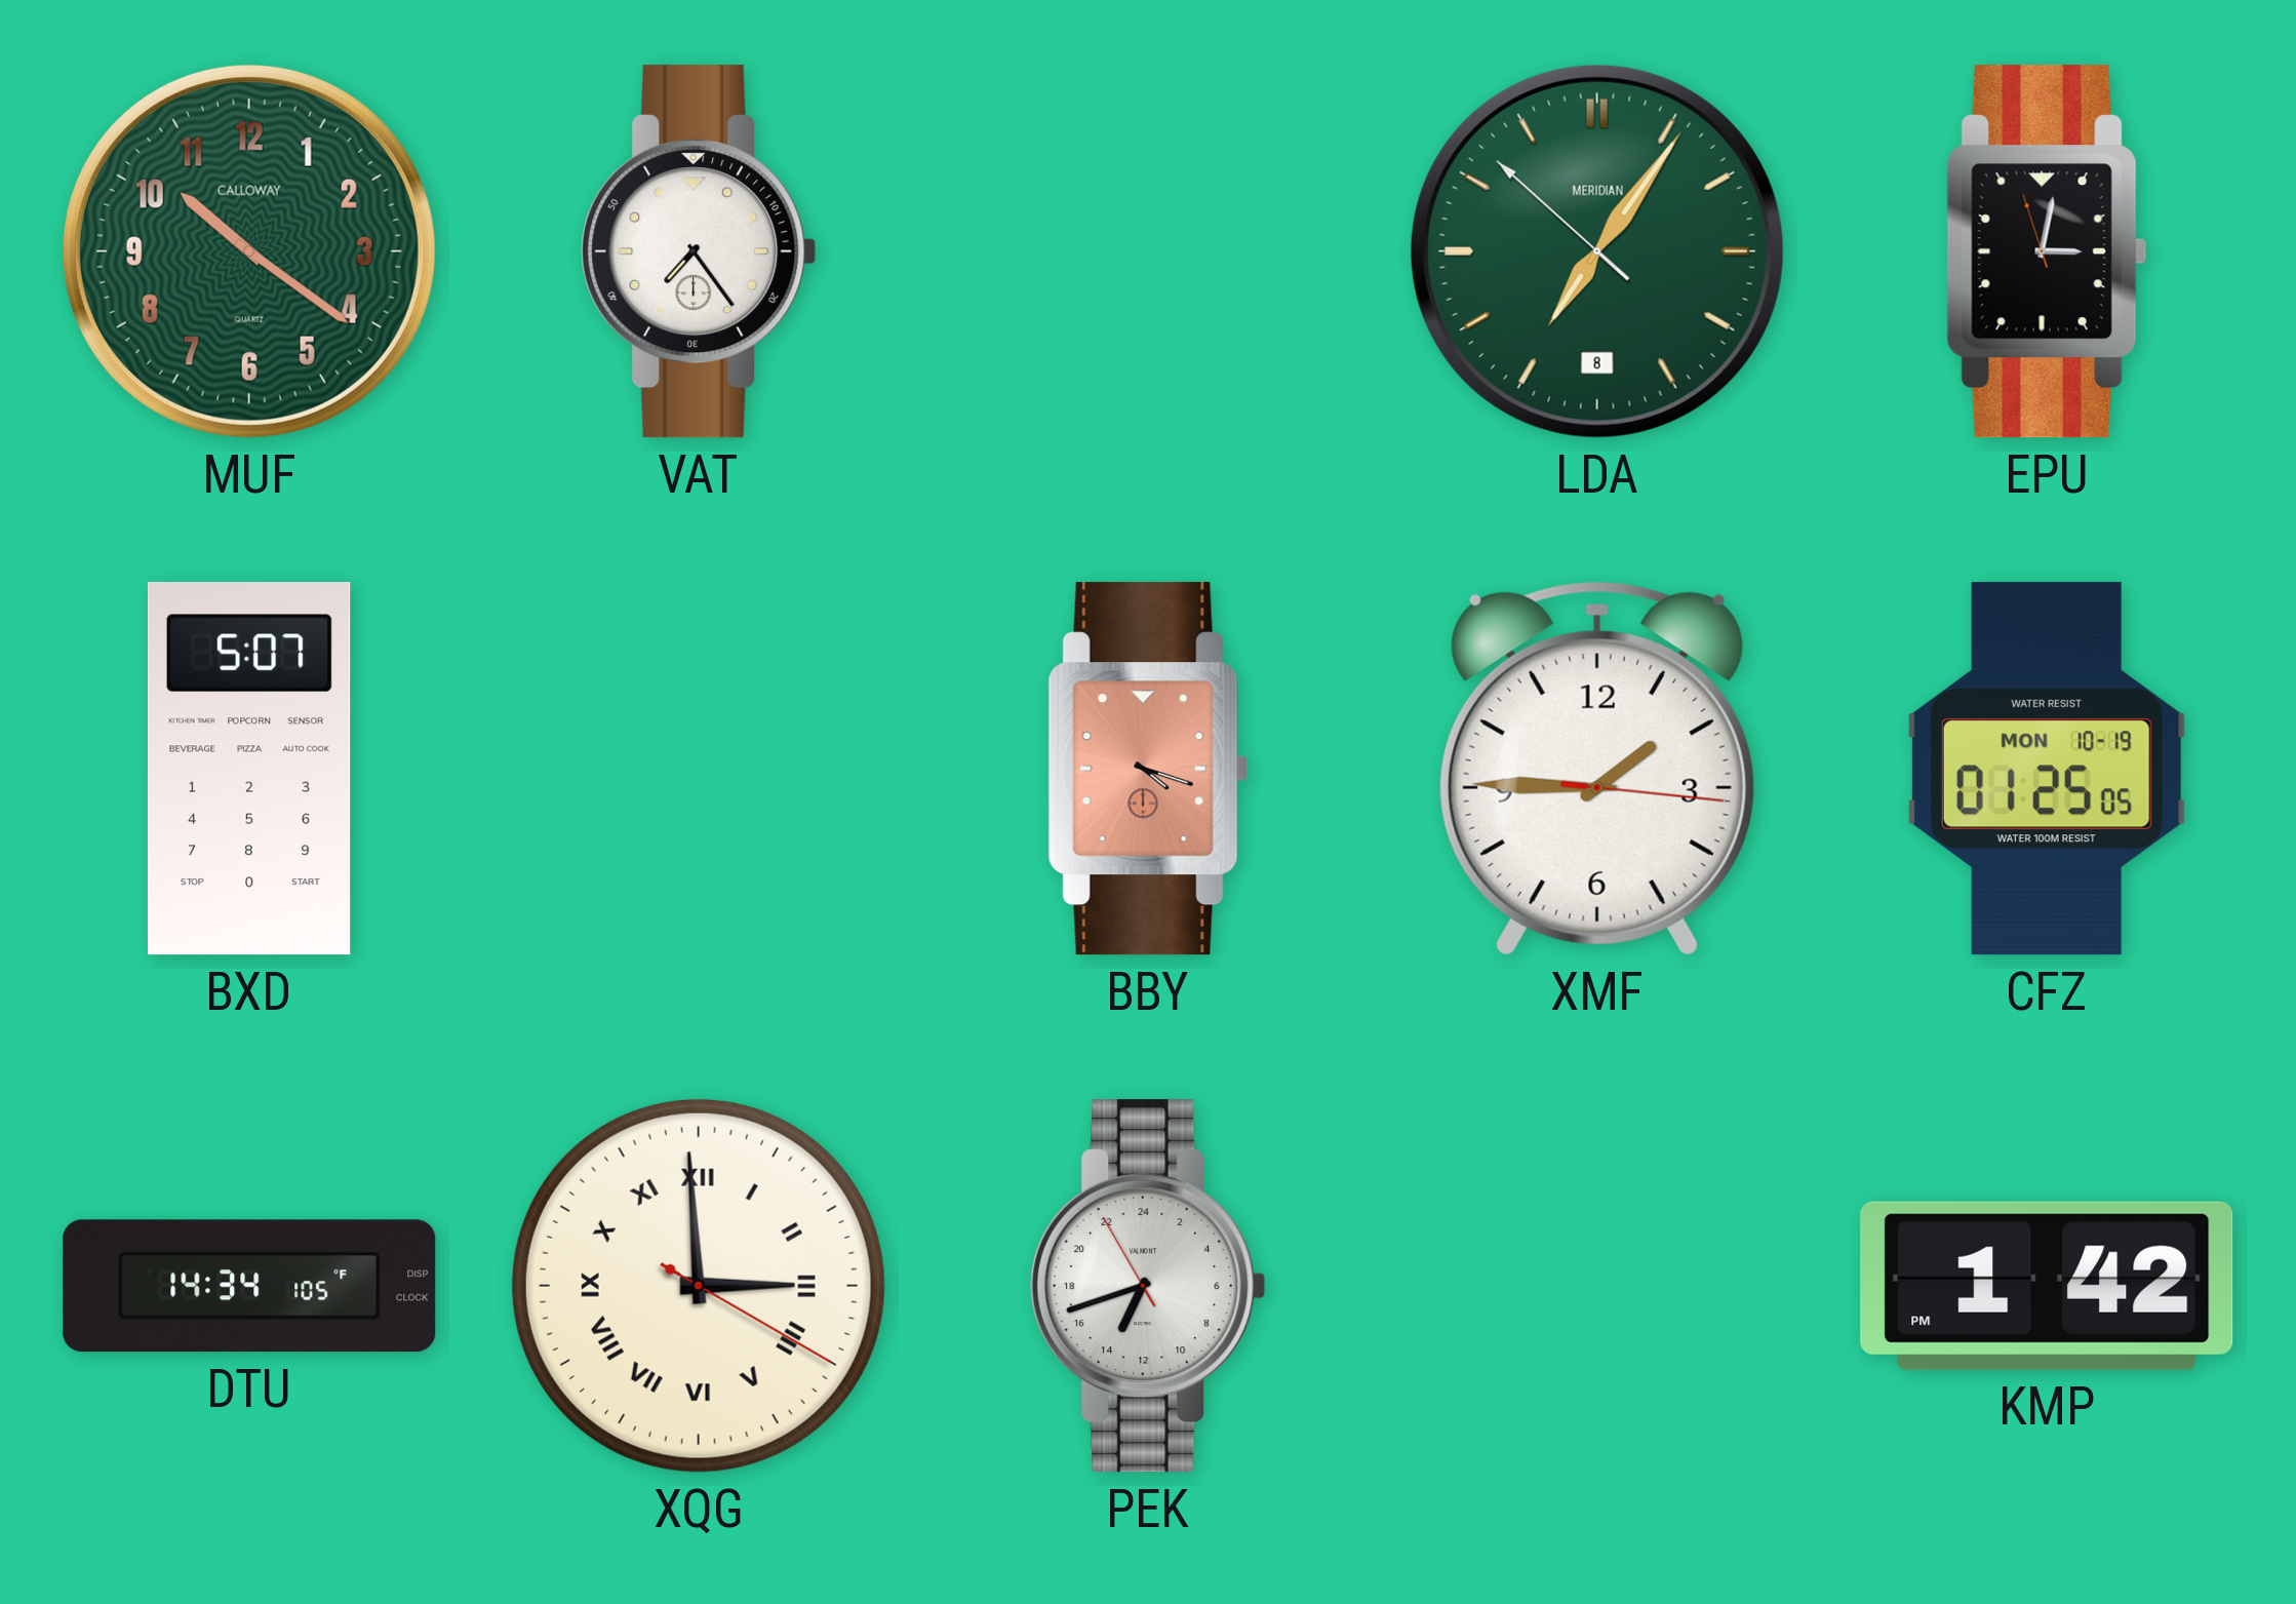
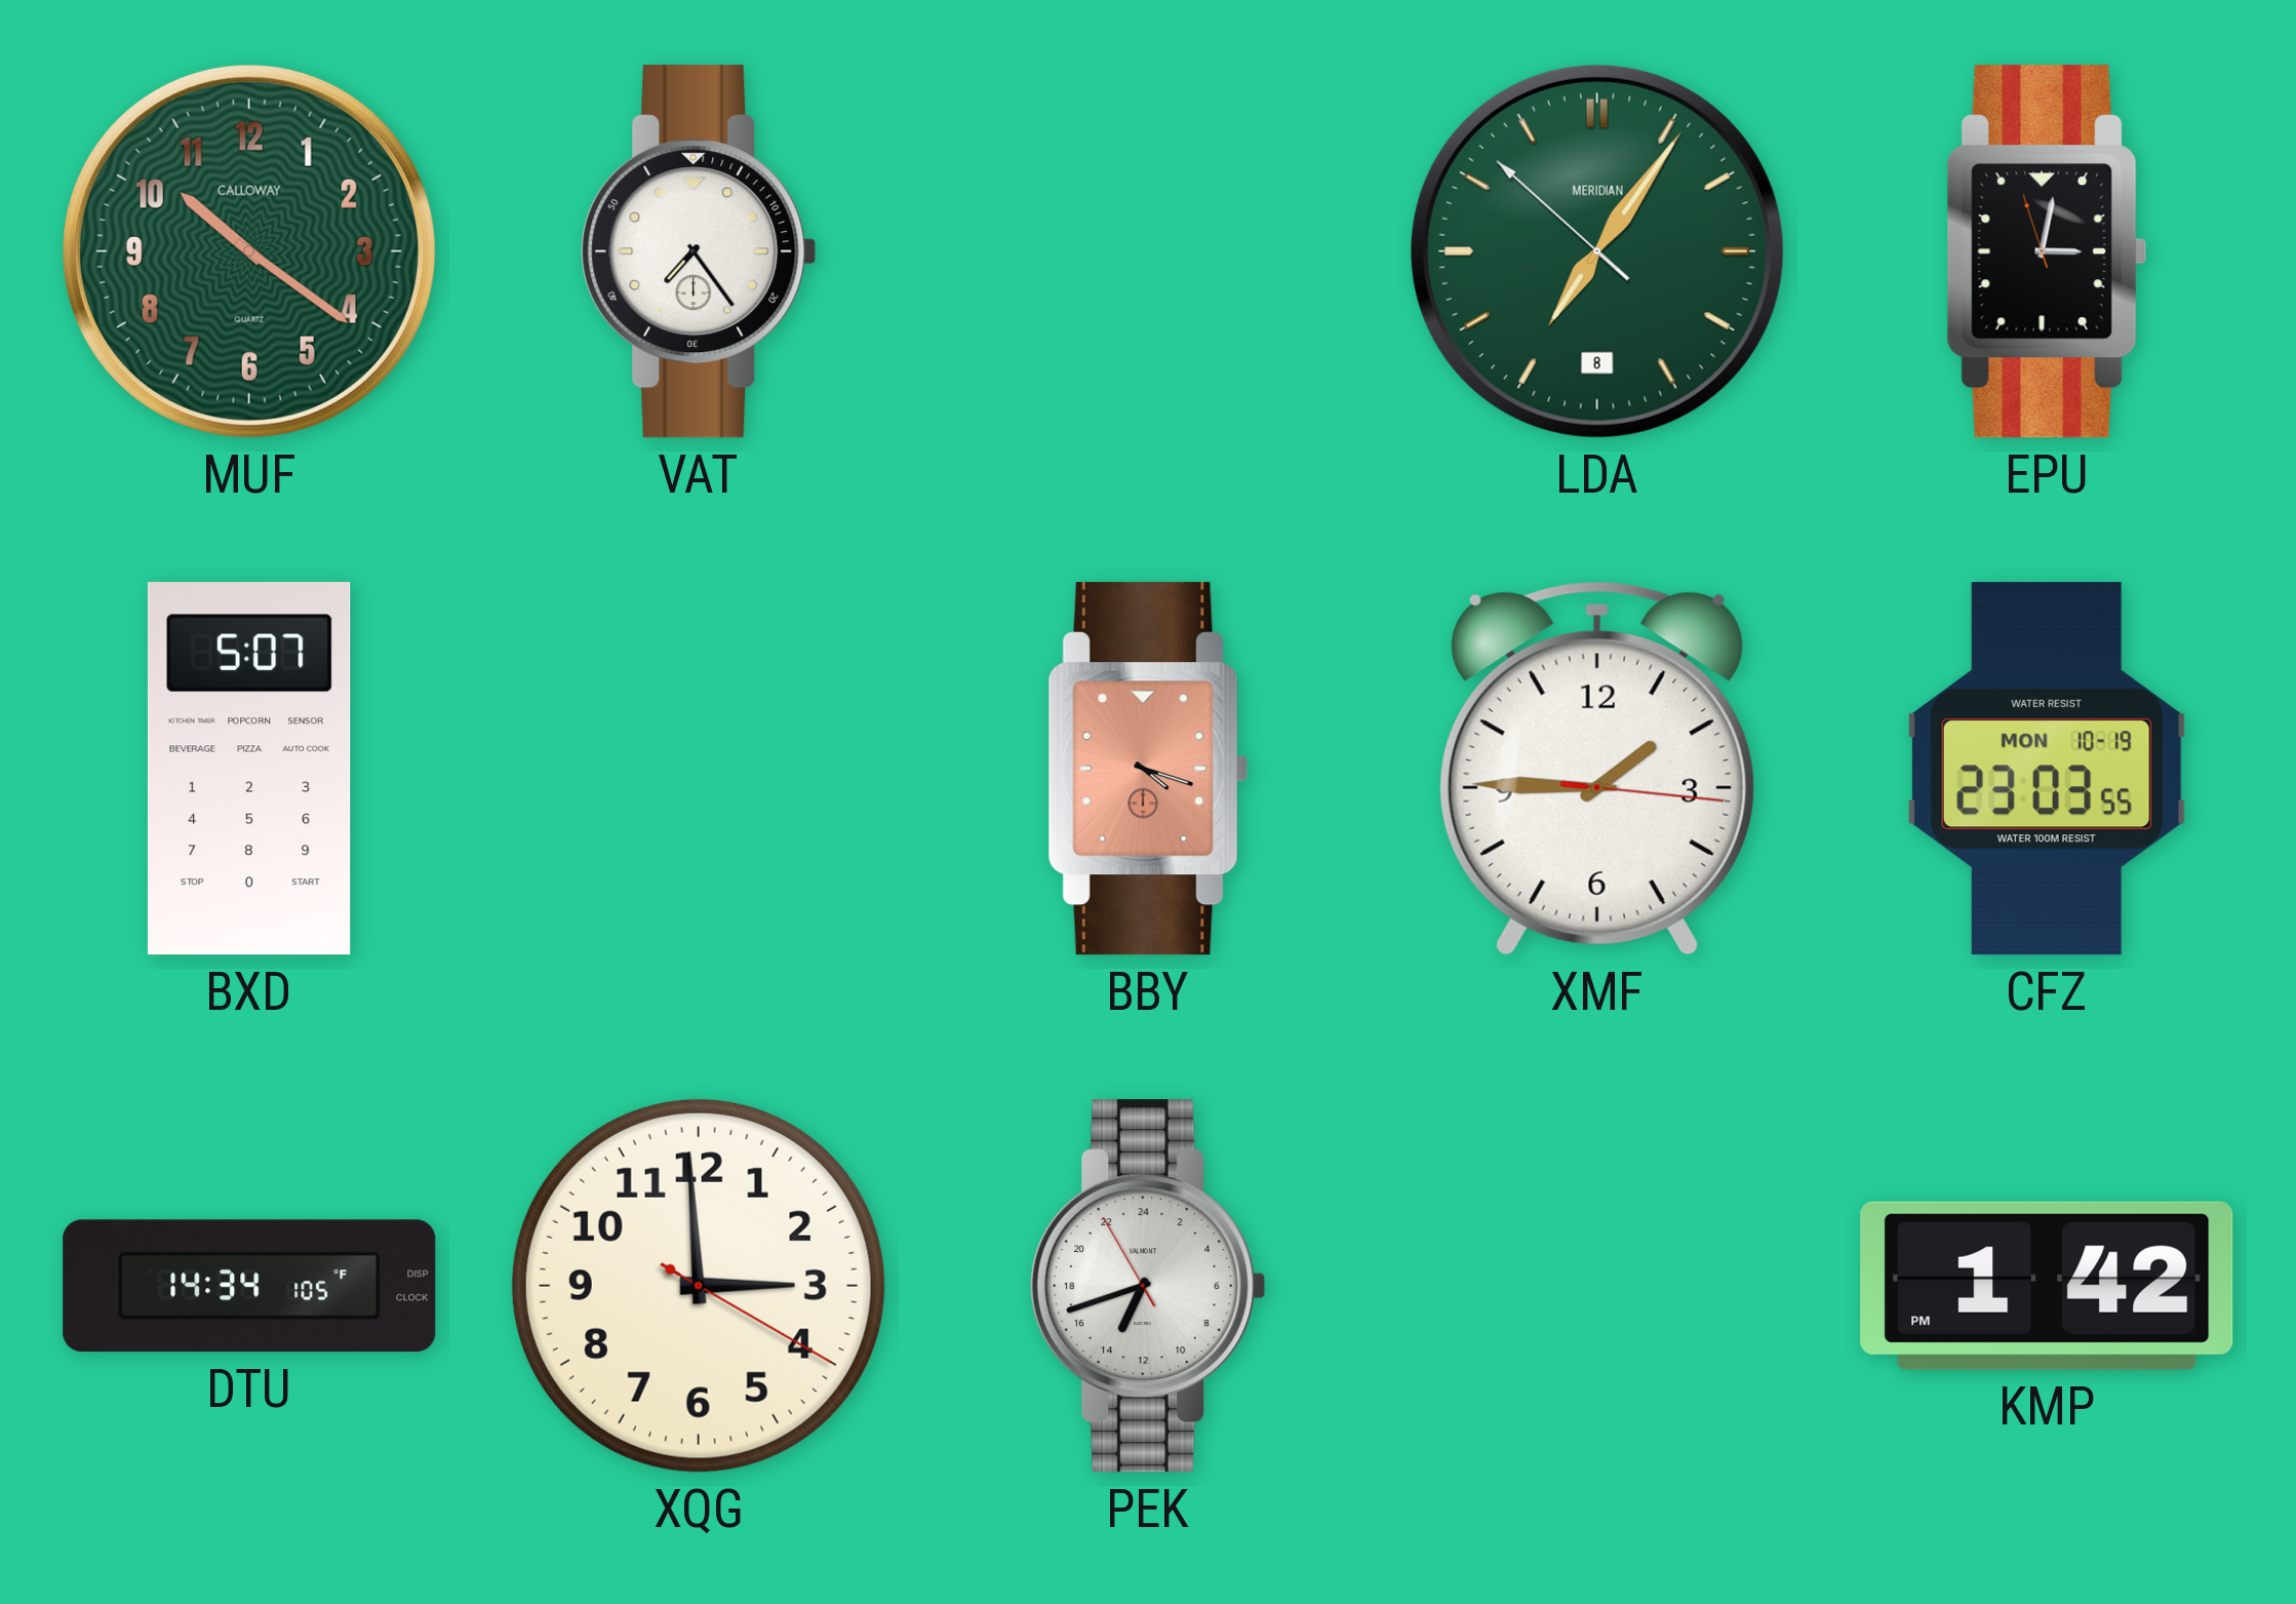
CFZ: 01:25 -> 23:03
XQG numerals: Roman -> Arabic
